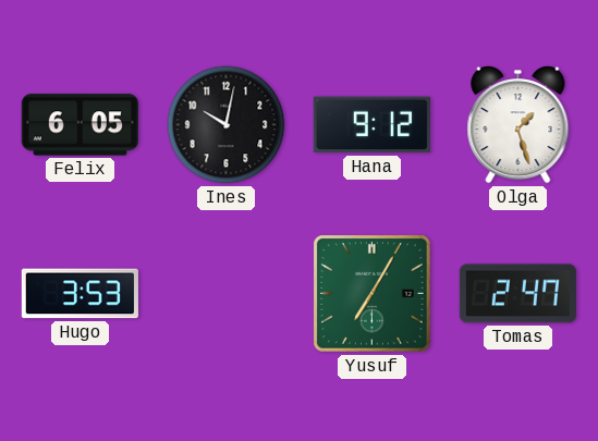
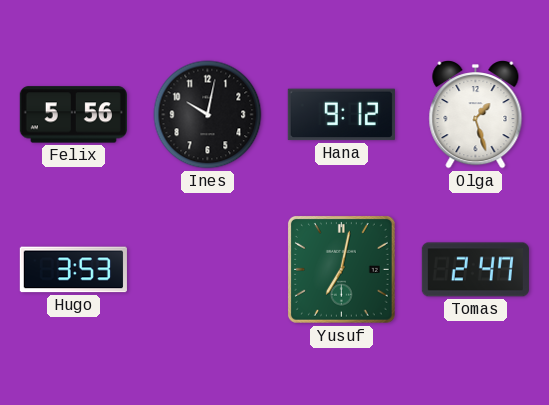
Felix: 6:05 -> 5:56
Yusuf: 7:05 -> 7:02
